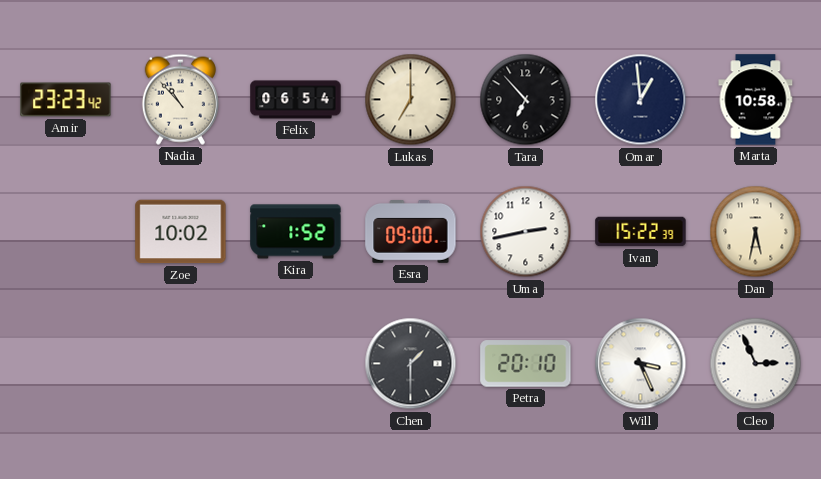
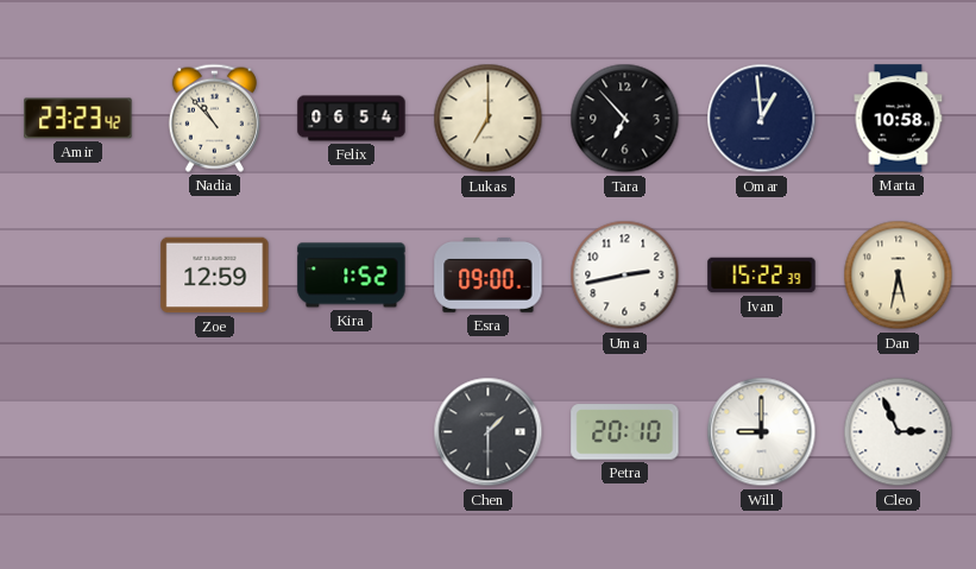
Zoe: 10:02 -> 12:59
Will: 3:26 -> 9:00
